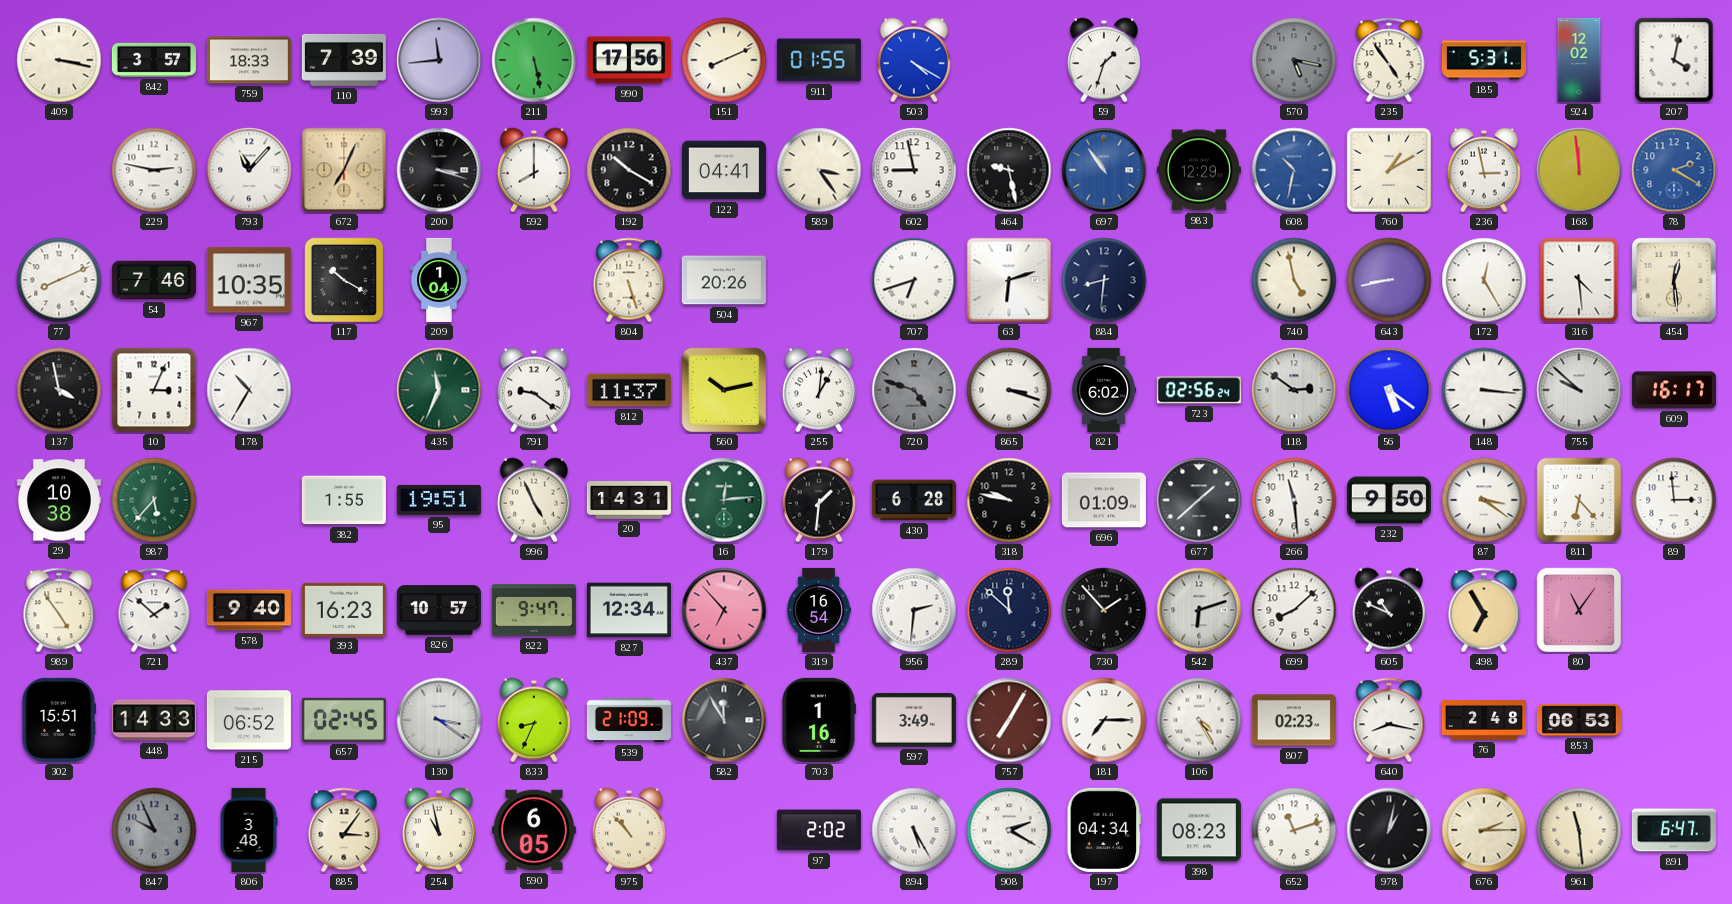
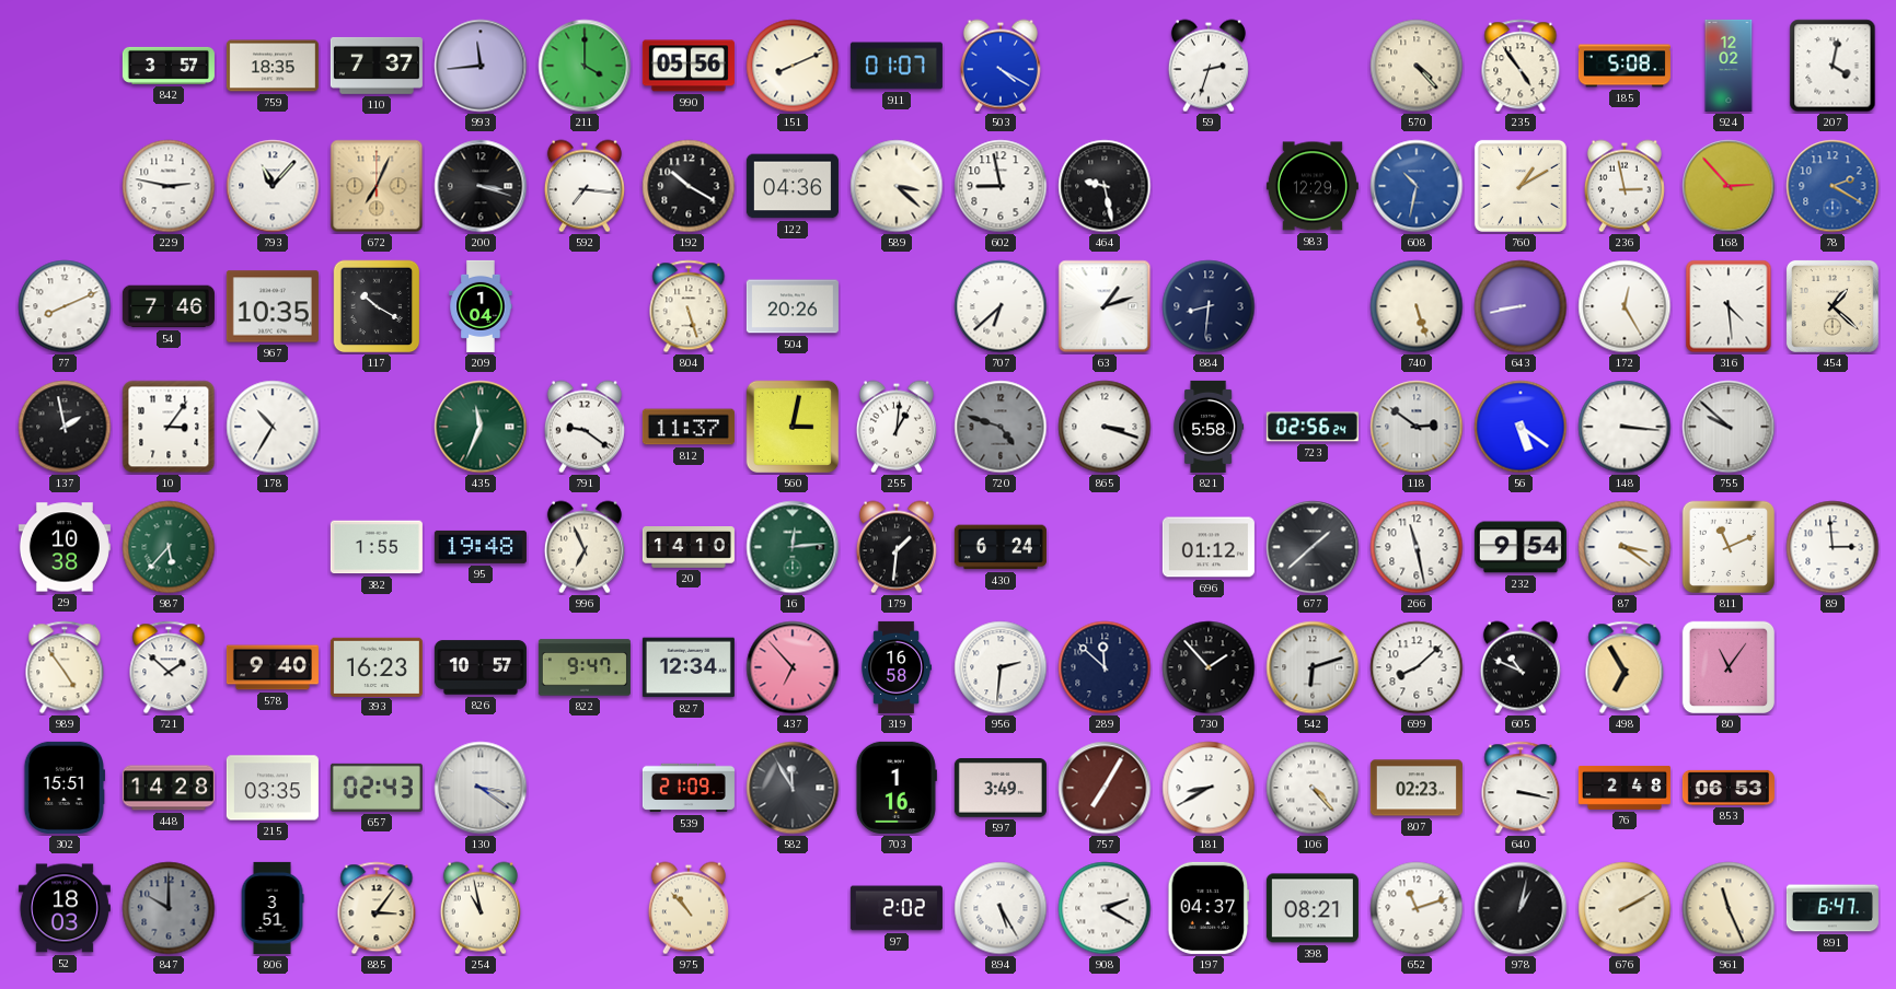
409: 3:17 -> none
759: 18:33 -> 18:35
110: 7:39 -> 7:37
211: 5:28 -> 4:00
990: 17:56 -> 05:56
911: 01:55 -> 01:07
59: 1:33 -> 2:33
570: 5:17 -> 4:23
570 dial: grey -> cream
185: 5:31 -> 5:08
592: 8:00 -> 7:16
122: 04:41 -> 04:36
589: 3:24 -> 3:22
697: 10:54 -> none
168: 11:59 -> 2:53
707: 6:42 -> 6:38
63: 6:12 -> 1:12
740: 4:58 -> 5:27
454: 12:29 -> 1:22
137: 3:58 -> 1:58
10: 3:04 -> 3:06
560: 10:13 -> 3:02
821: 6:02 -> 5:58
609: 16:17 -> none
95: 19:51 -> 19:48
996: 4:56 -> 6:56
20: 14:31 -> 14:10
430: 6:28 -> 6:24
318: 9:47 -> none
696: 01:09 -> 01:12
266: 11:29 -> 11:28
232: 9:50 -> 9:54
811: 6:23 -> 11:11
319: 16:54 -> 16:58
448: 14:33 -> 14:28
215: 06:52 -> 03:35
657: 02:45 -> 02:43
833: 8:34 -> none
181: 7:15 -> 8:40
106: 4:25 -> 4:23
640: 8:17 -> 3:17
52: none -> 18:03
847: 9:56 -> 10:00
806: 3:48 -> 3:51
590: 6:05 -> none
197: 04:34 -> 04:37
398: 08:23 -> 08:21
676: 2:15 -> 2:10
961: 11:29 -> 11:26
